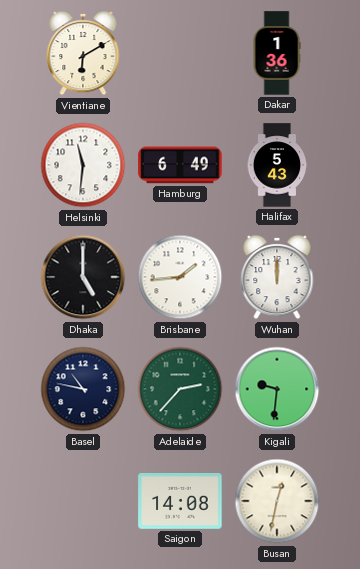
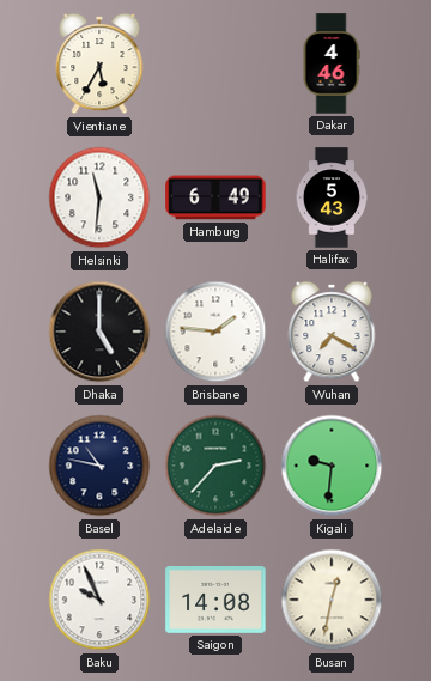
Vientiane: 6:10 -> 5:35
Dakar: 1:36 -> 4:46
Brisbane: 1:44 -> 1:46
Wuhan: 12:00 -> 7:20
Baku: none -> 9:56
